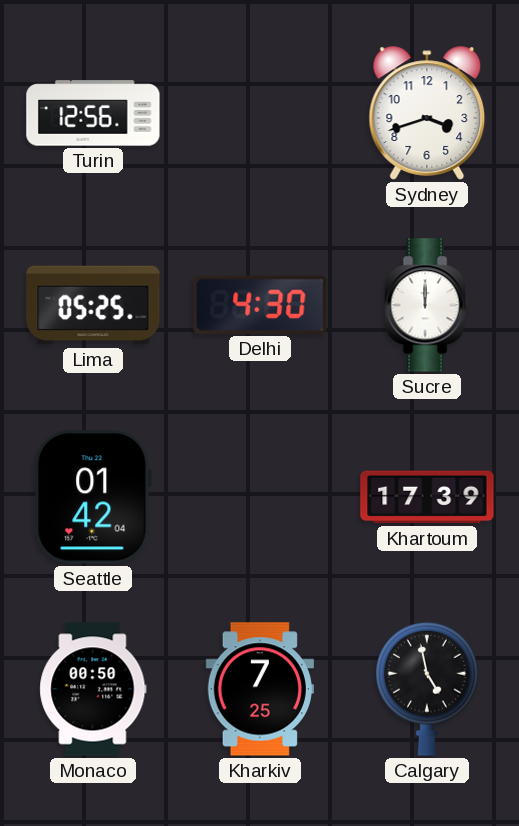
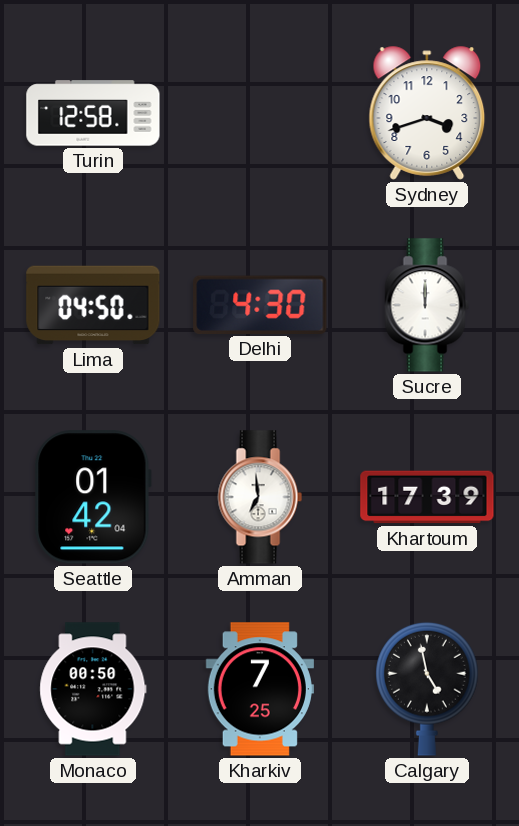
Turin: 12:56 -> 12:58
Lima: 05:25 -> 04:50
Amman: none -> 6:59
